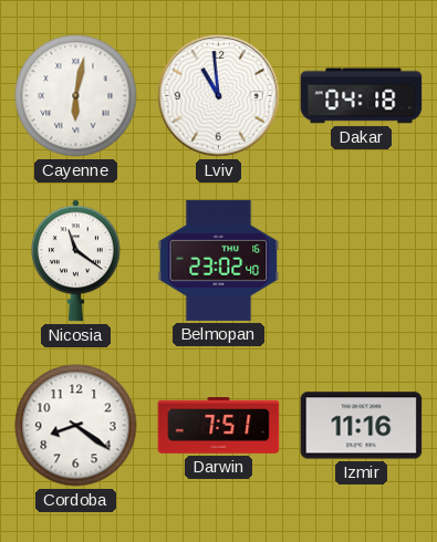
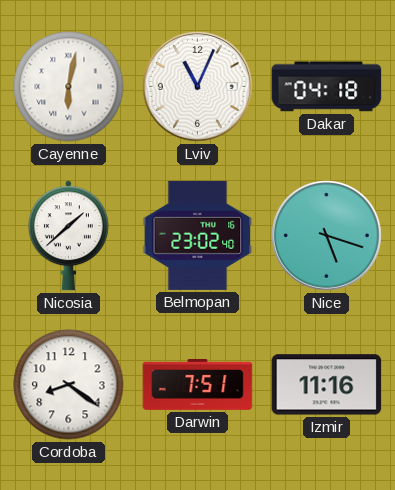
Lviv: 10:59 -> 11:04
Nicosia: 11:21 -> 1:38
Nice: none -> 5:18
